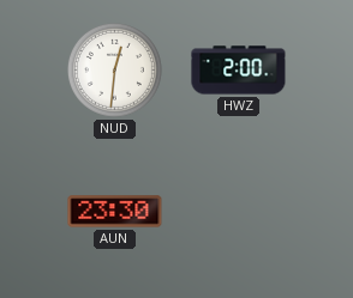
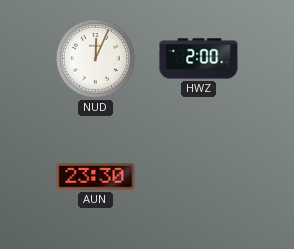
NUD: 12:31 -> 12:04
